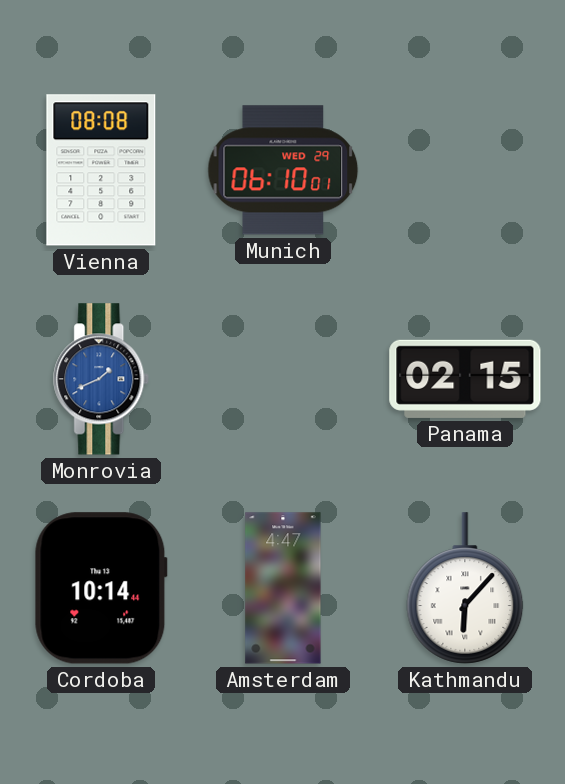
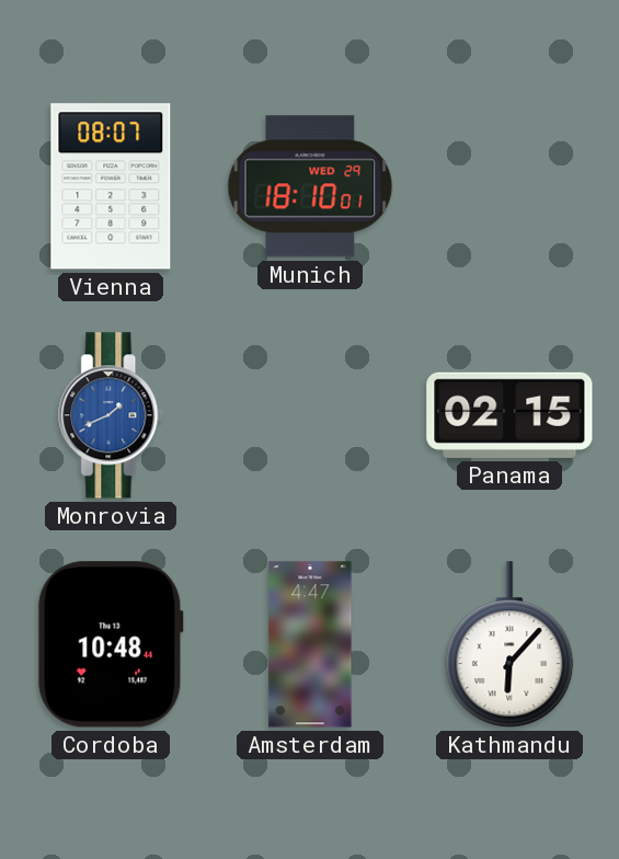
Vienna: 08:08 -> 08:07
Munich: 06:10 -> 18:10
Cordoba: 10:14 -> 10:48
